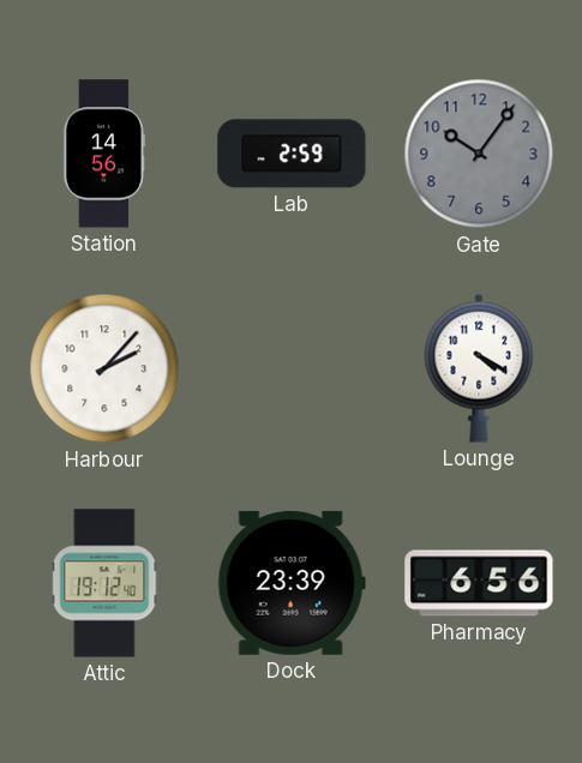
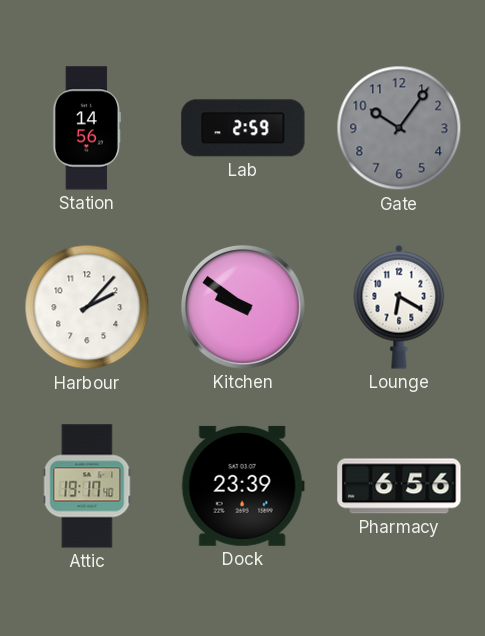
Kitchen: none -> 9:51
Lounge: 4:20 -> 6:20
Attic: 19:12 -> 19:17
